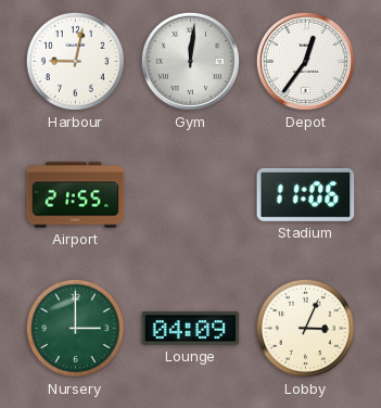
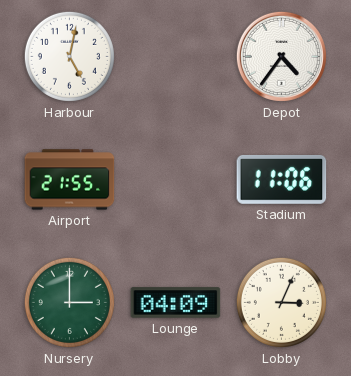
Harbour: 9:02 -> 5:02
Gym: 12:01 -> none
Depot: 12:36 -> 4:36
